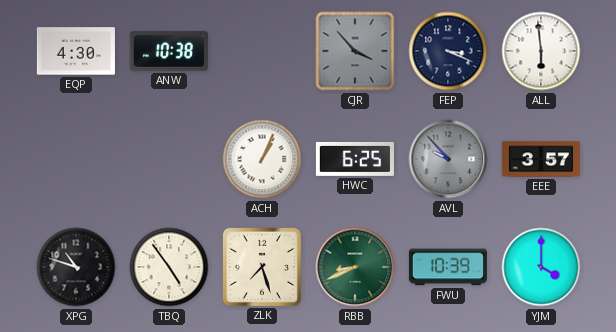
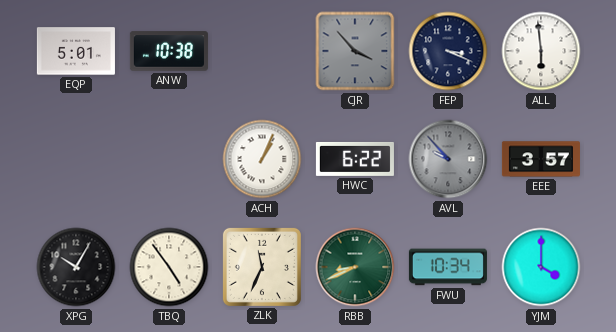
EQP: 4:30 -> 5:01
HWC: 6:25 -> 6:22
XPG: 10:48 -> 10:05
ZLK: 7:27 -> 11:34
FWU: 10:39 -> 10:34
